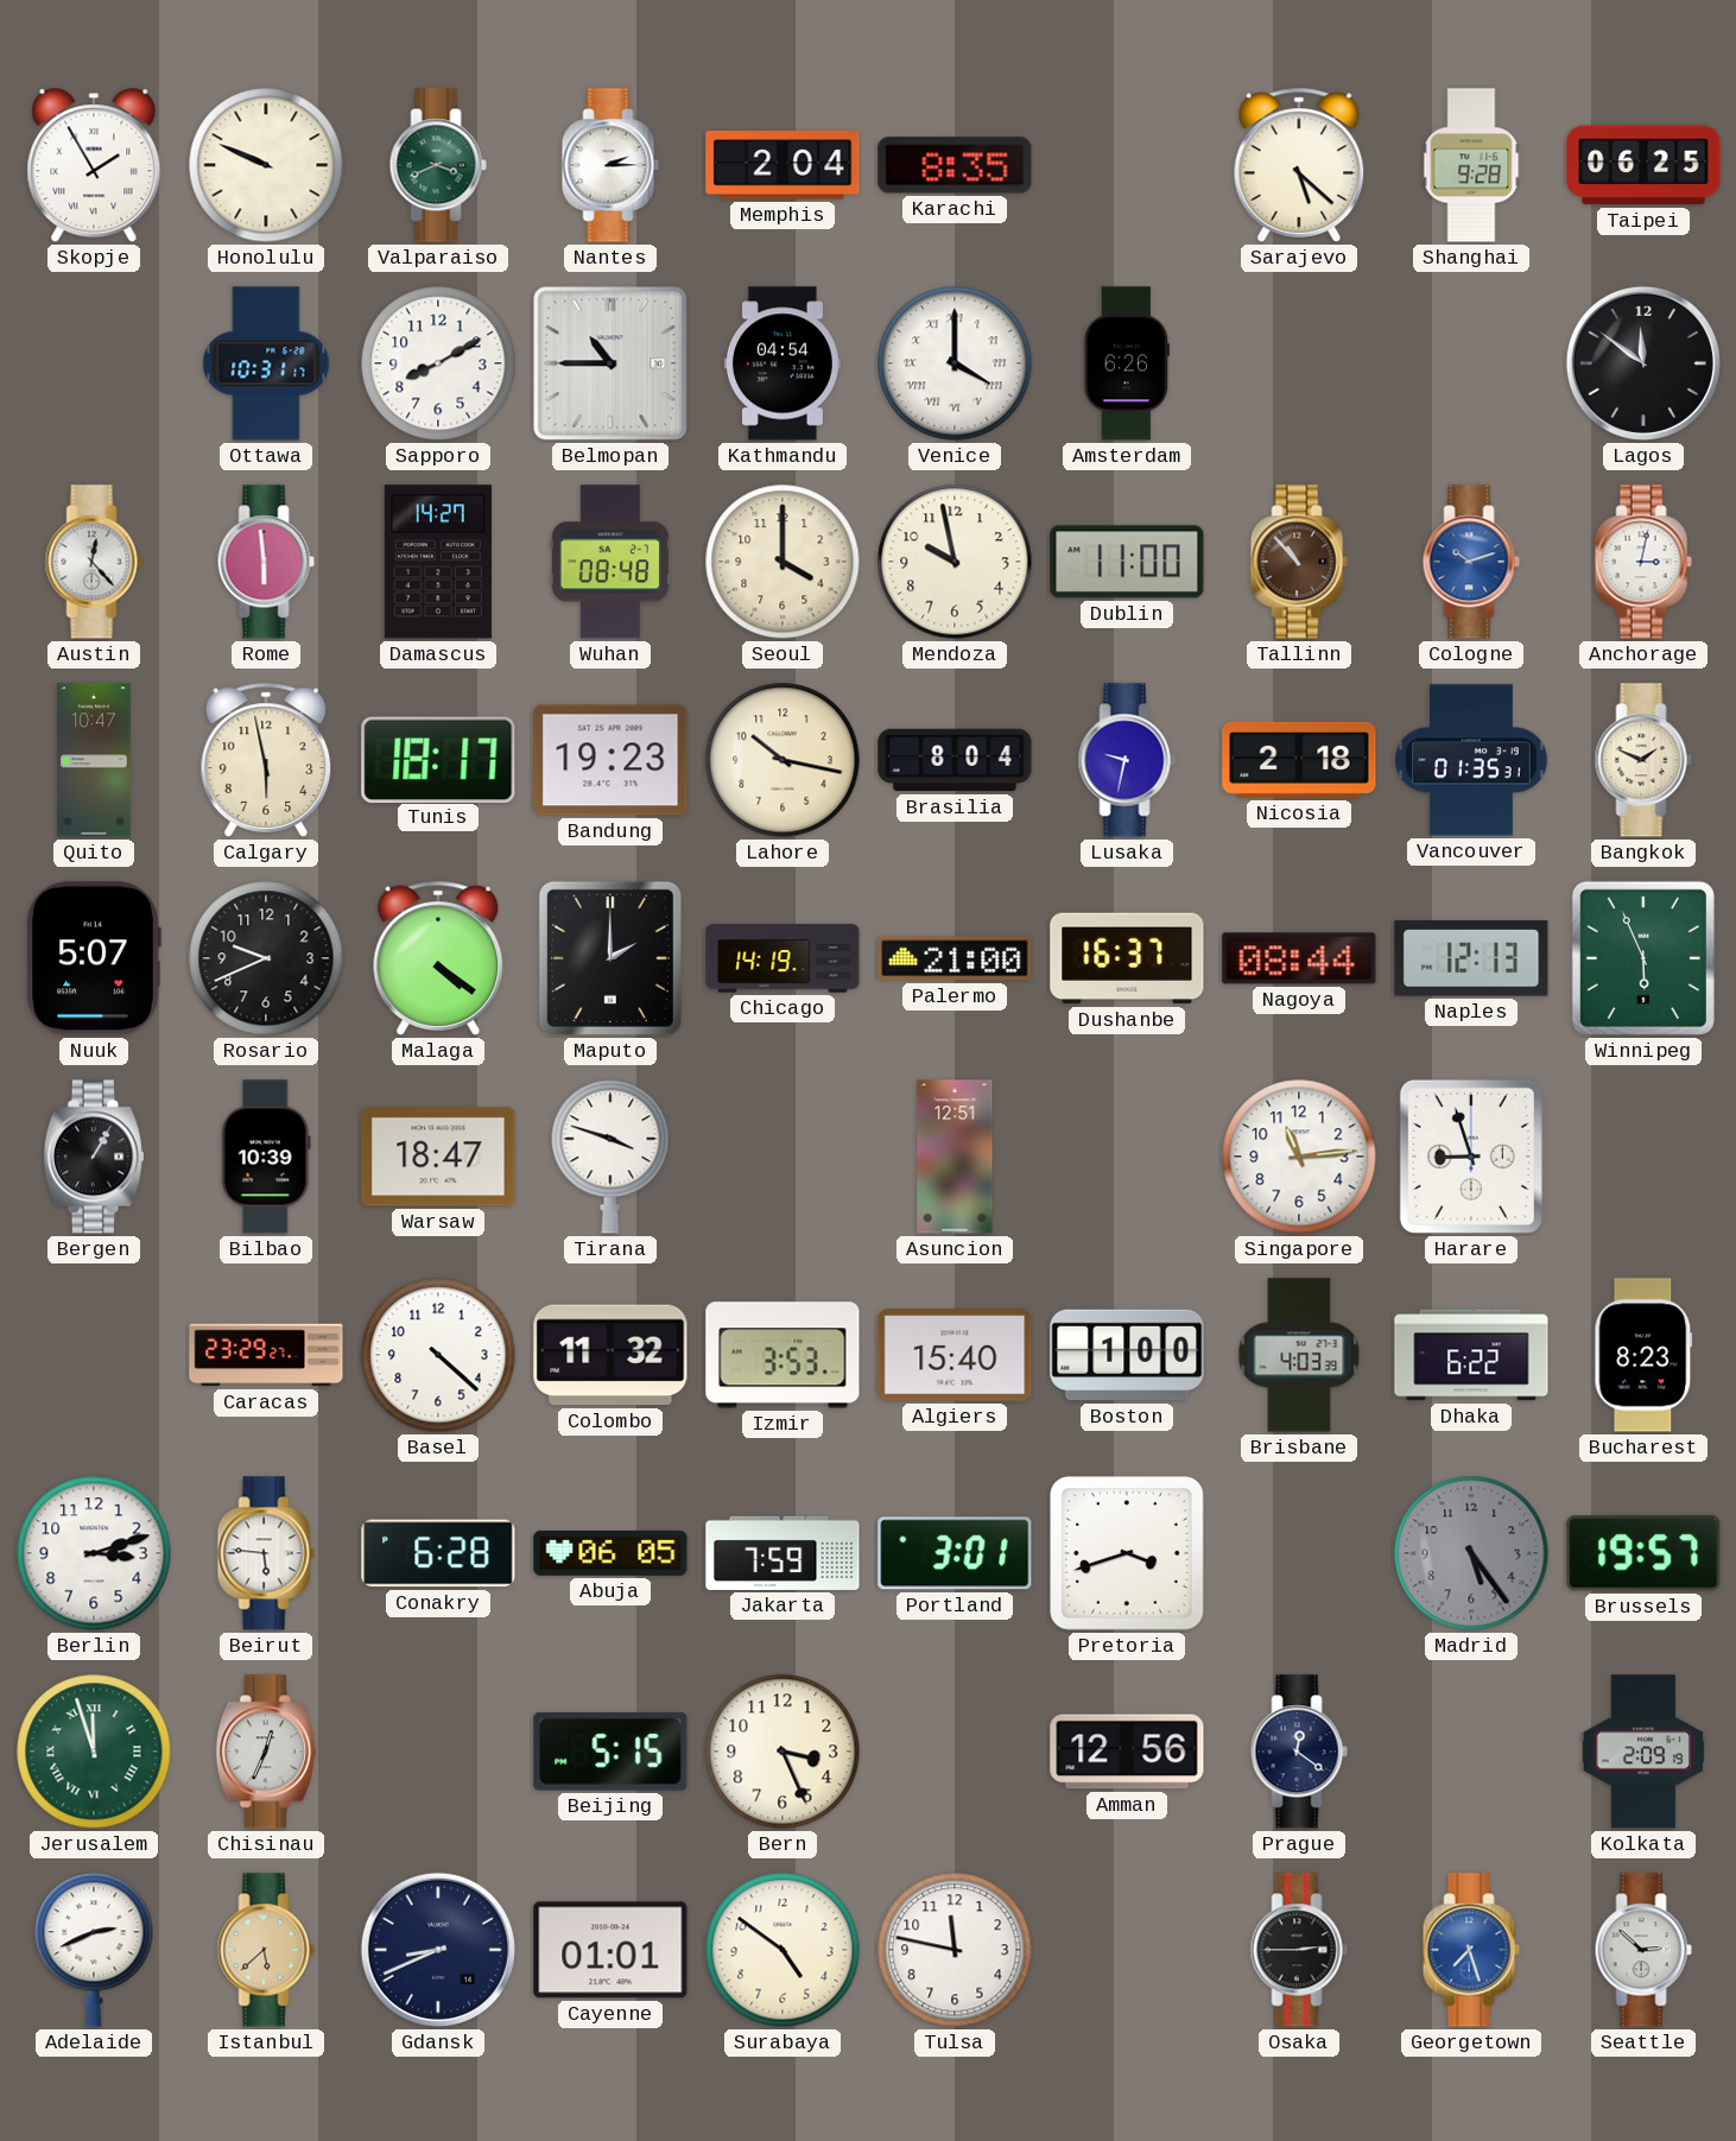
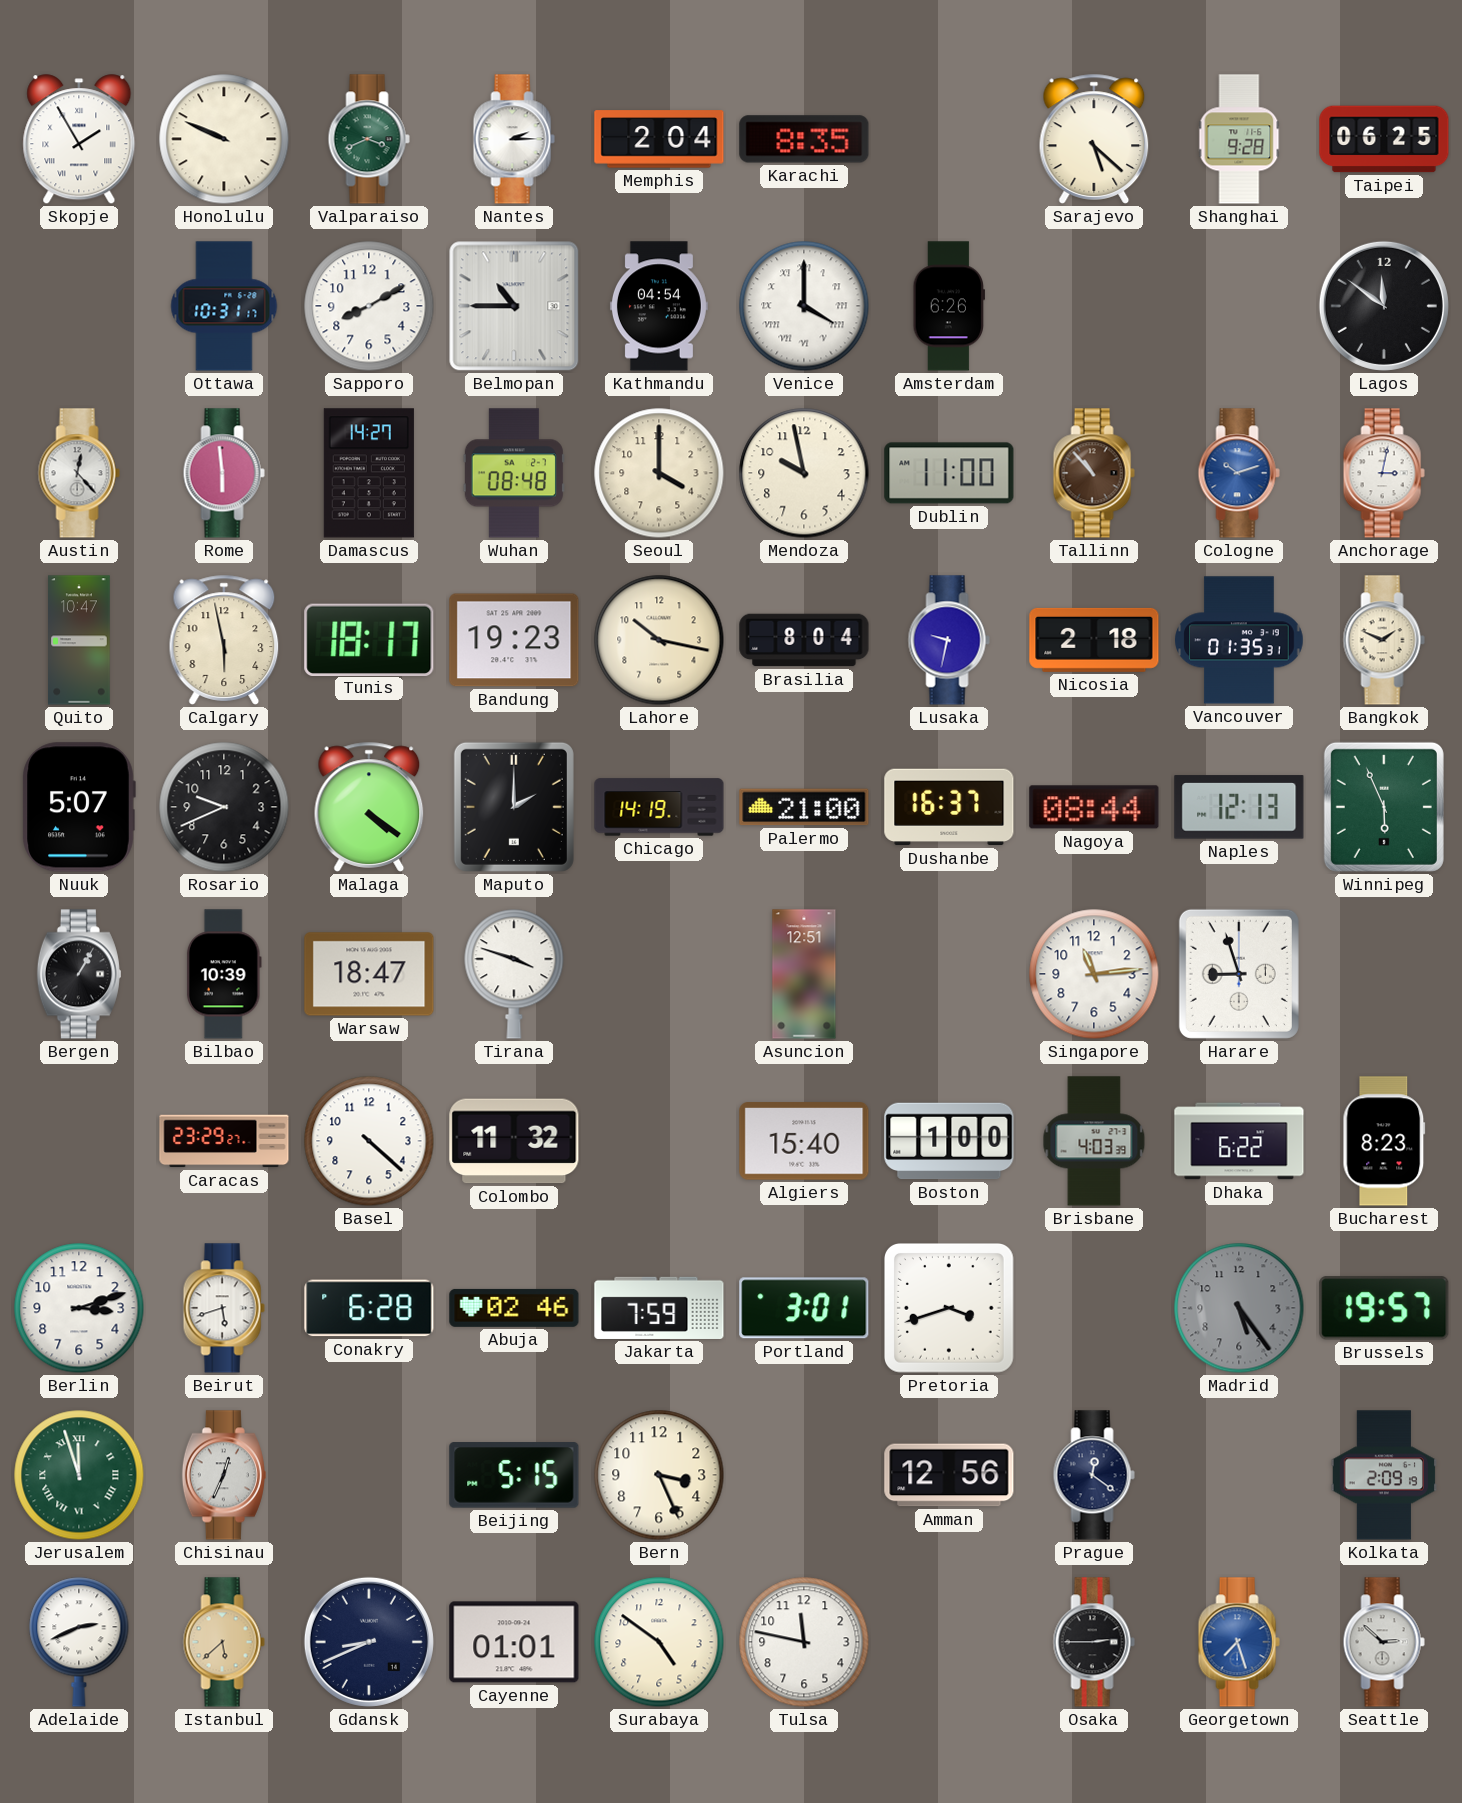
Izmir: 3:53 -> none
Beirut: 5:46 -> 5:42
Abuja: 06:05 -> 02:46
